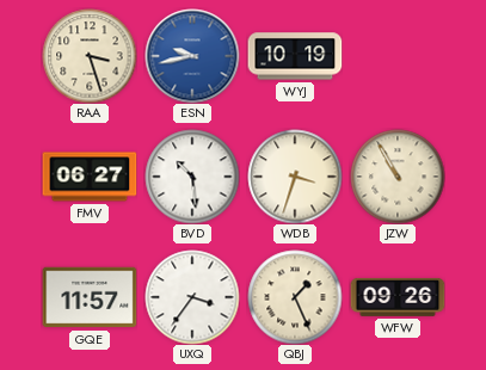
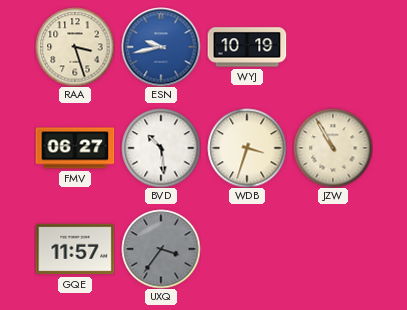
UXQ dial: white -> grey
QBJ: 1:26 -> none
WFW: 09:26 -> none
